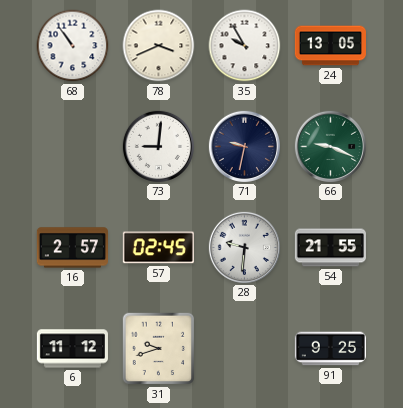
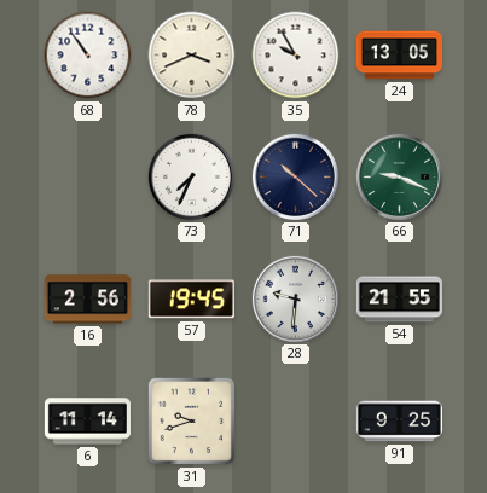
73: 9:01 -> 7:34
71: 9:32 -> 10:22
16: 2:57 -> 2:56
57: 02:45 -> 19:45
6: 11:12 -> 11:14
